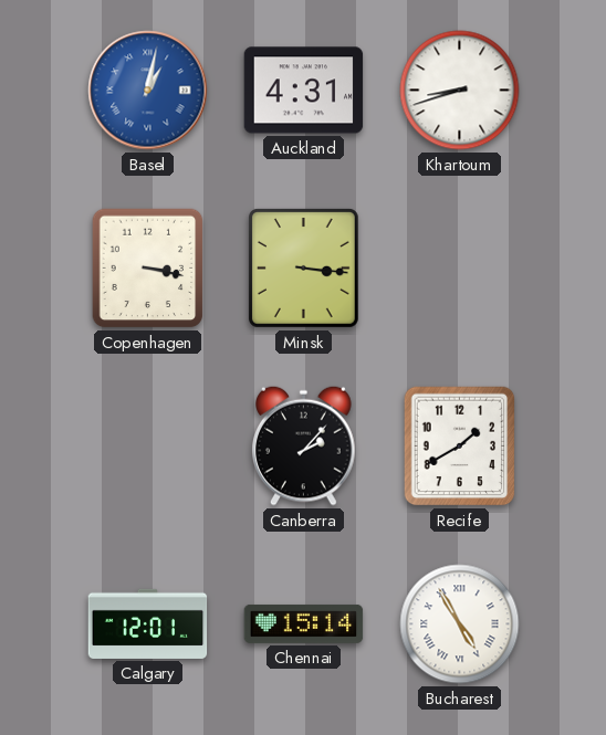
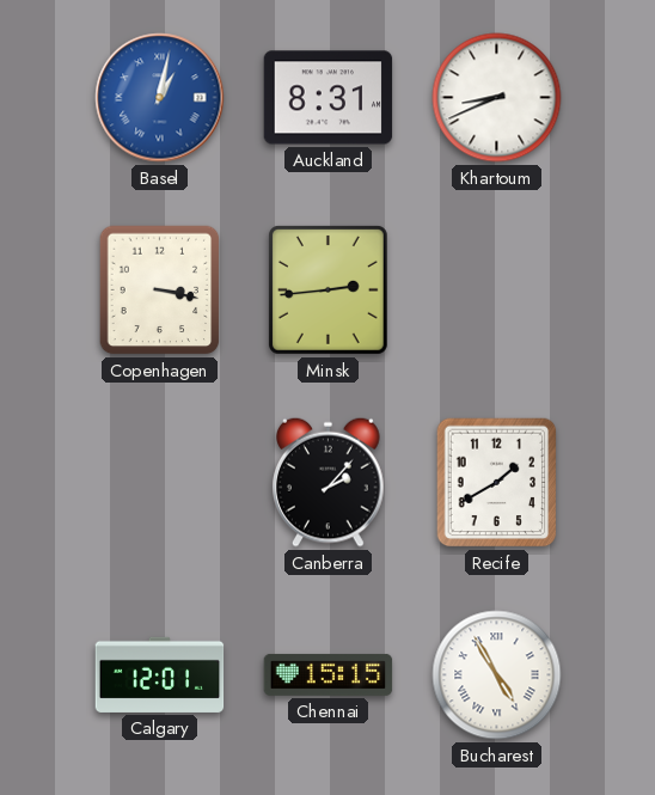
Auckland: 4:31 -> 8:31
Khartoum: 8:42 -> 8:41
Minsk: 3:16 -> 2:44
Chennai: 15:14 -> 15:15
